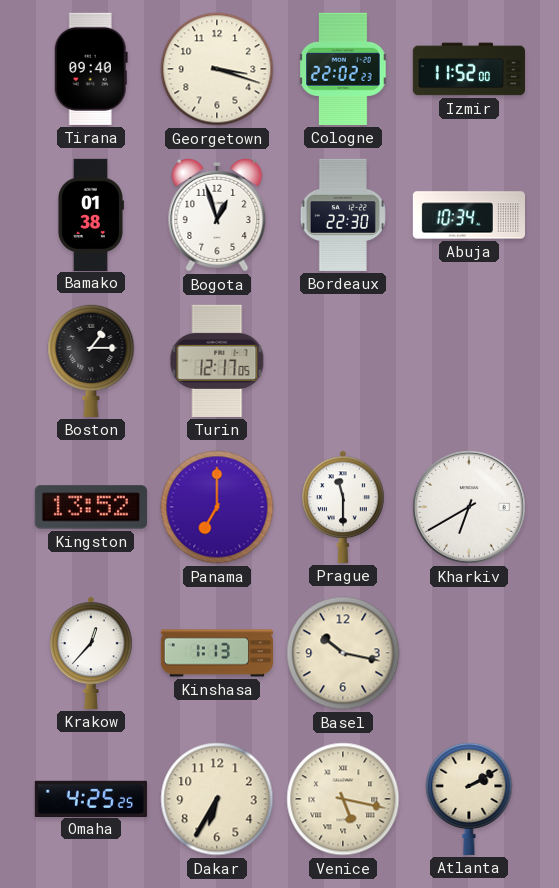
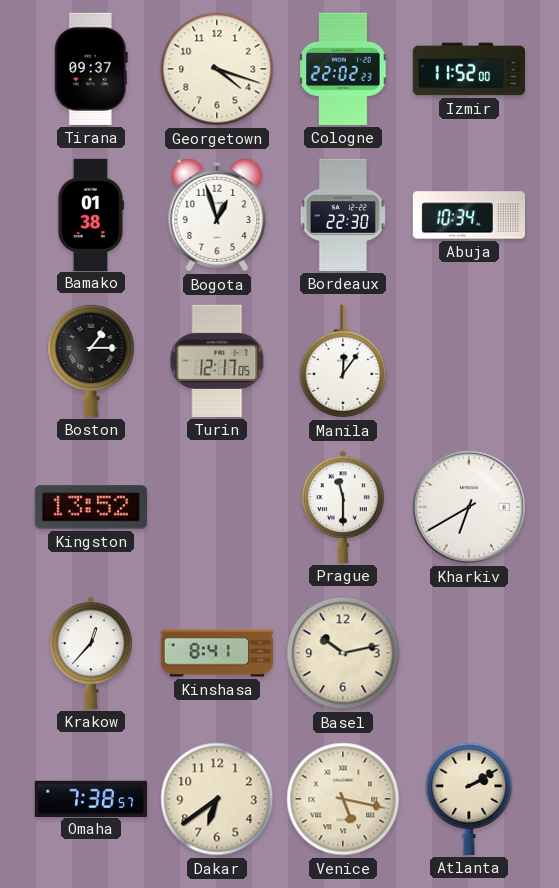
Tirana: 09:40 -> 09:37
Georgetown: 3:18 -> 4:18
Manila: none -> 12:06
Panama: 7:00 -> none
Kinshasa: 1:13 -> 8:41
Basel: 10:17 -> 10:13
Omaha: 4:25 -> 7:38
Dakar: 6:35 -> 6:39
